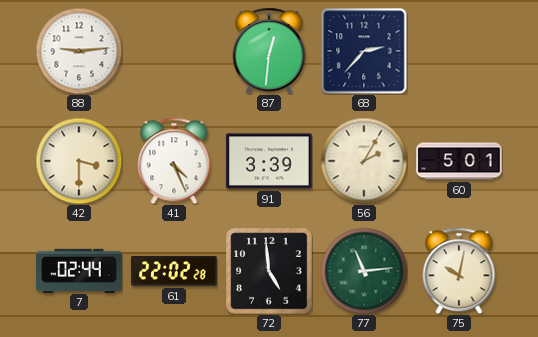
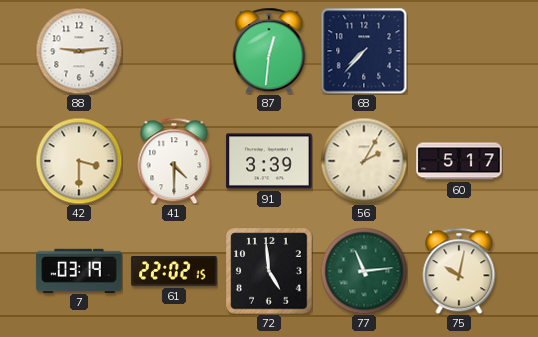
68: 2:37 -> 7:37
41: 4:26 -> 4:30
60: 5:01 -> 5:17
7: 02:44 -> 03:19
61: 22:02:28 -> 22:02:15
